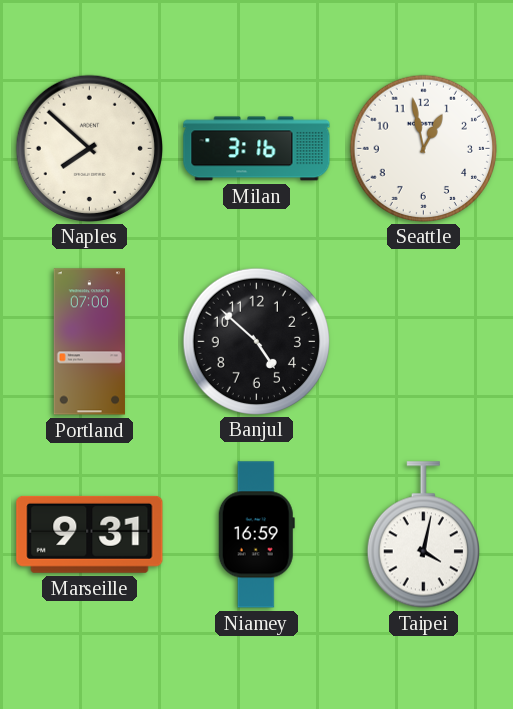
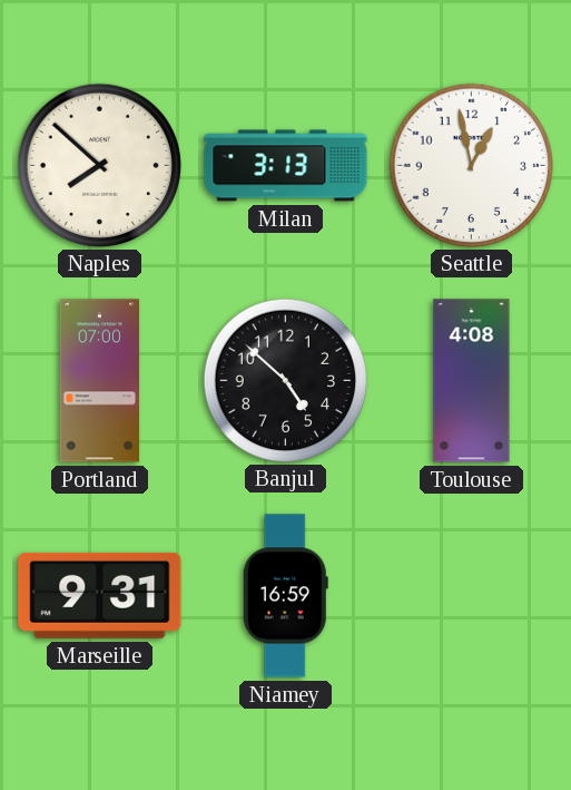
Milan: 3:16 -> 3:13
Toulouse: none -> 4:08
Taipei: 4:02 -> none
